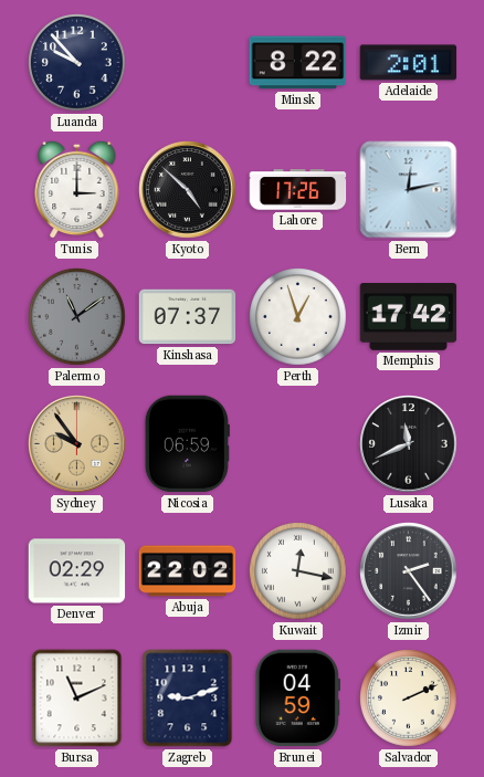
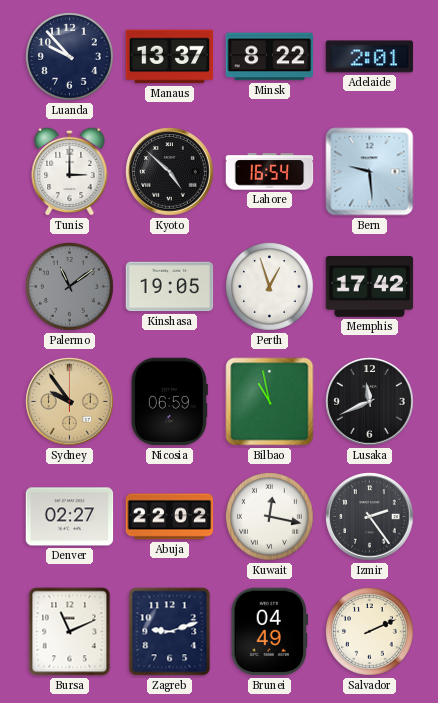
Manaus: none -> 13:37
Lahore: 17:26 -> 16:54
Bern: 12:13 -> 9:29
Kinshasa: 07:37 -> 19:05
Bilbao: none -> 10:58
Denver: 02:29 -> 02:27
Brunei: 04:59 -> 04:49
